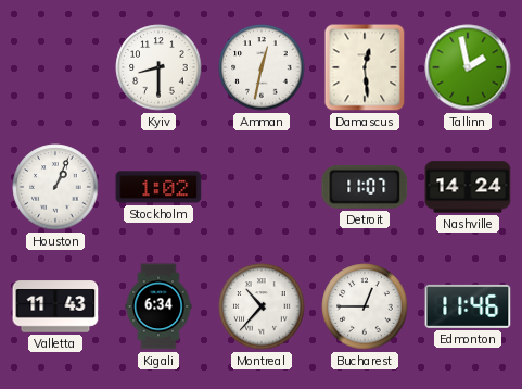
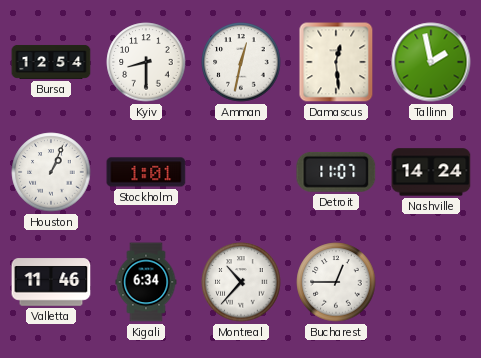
Bursa: none -> 12:54
Stockholm: 1:02 -> 1:01
Valletta: 11:43 -> 11:46
Edmonton: 11:46 -> none
